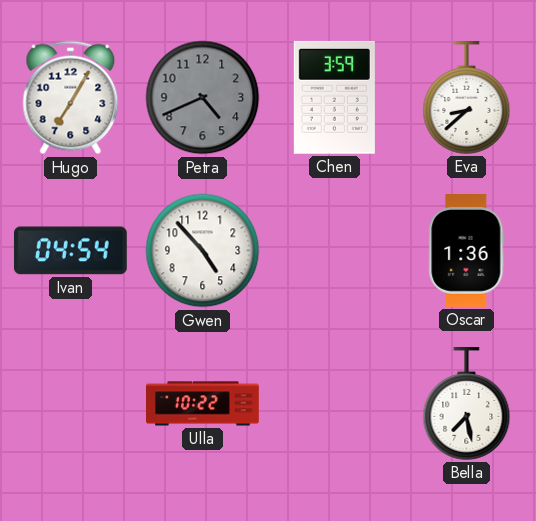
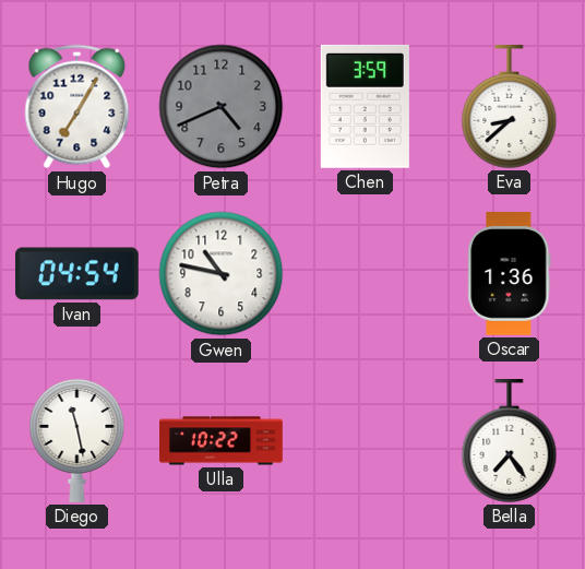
Gwen: 4:53 -> 10:47
Diego: none -> 11:28
Bella: 7:28 -> 7:24
